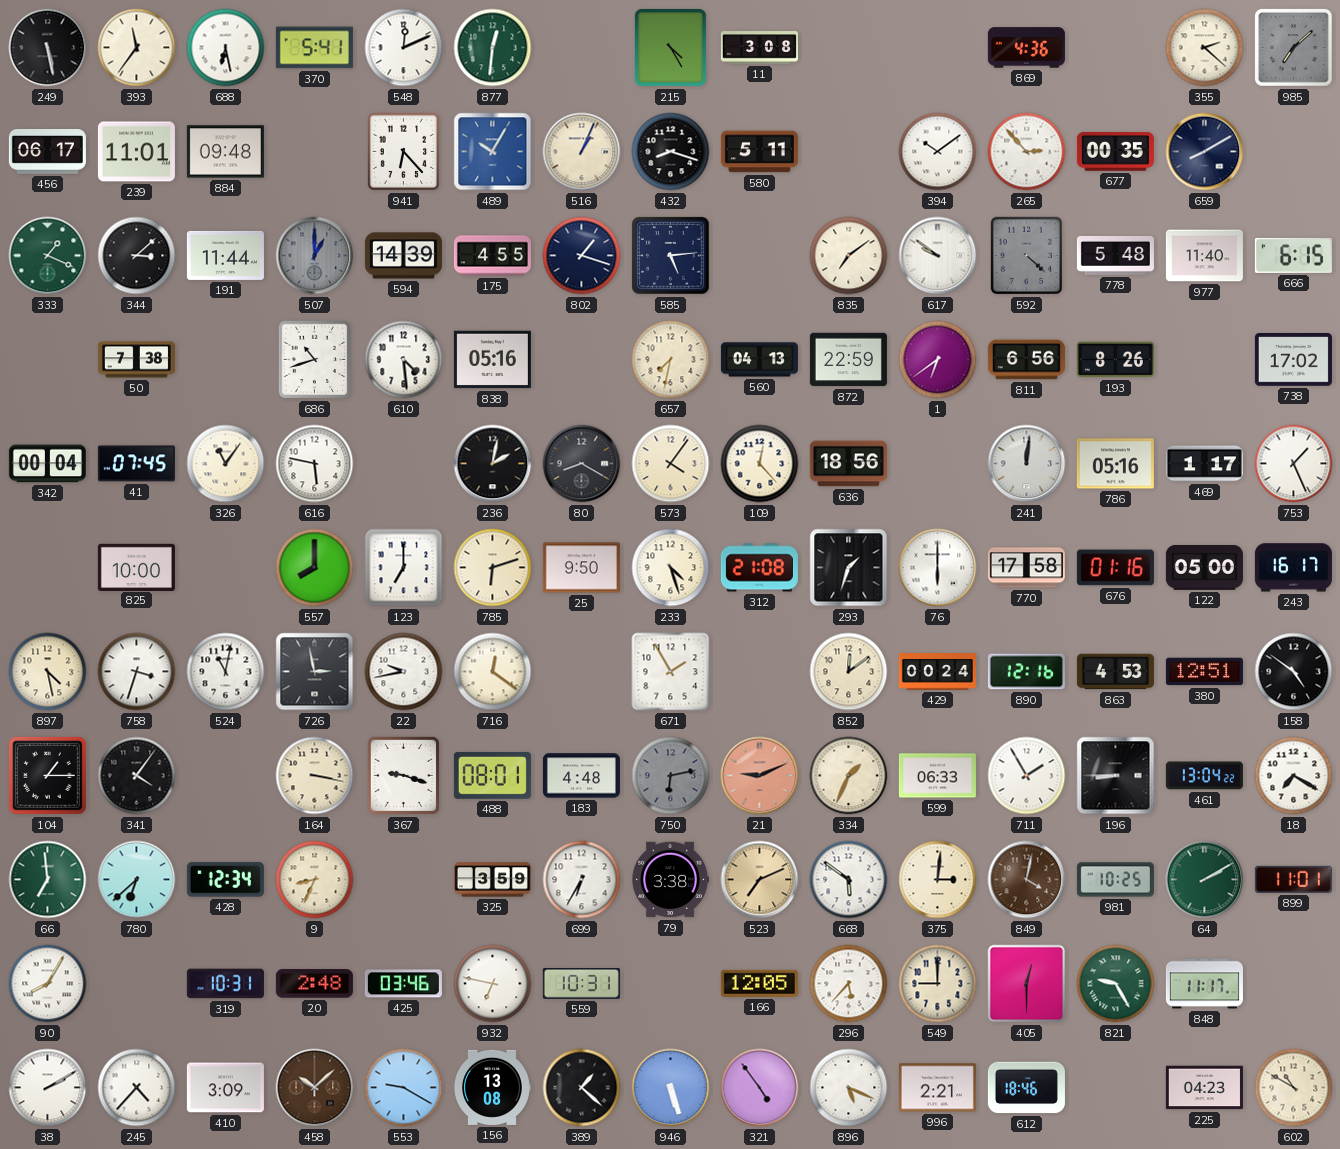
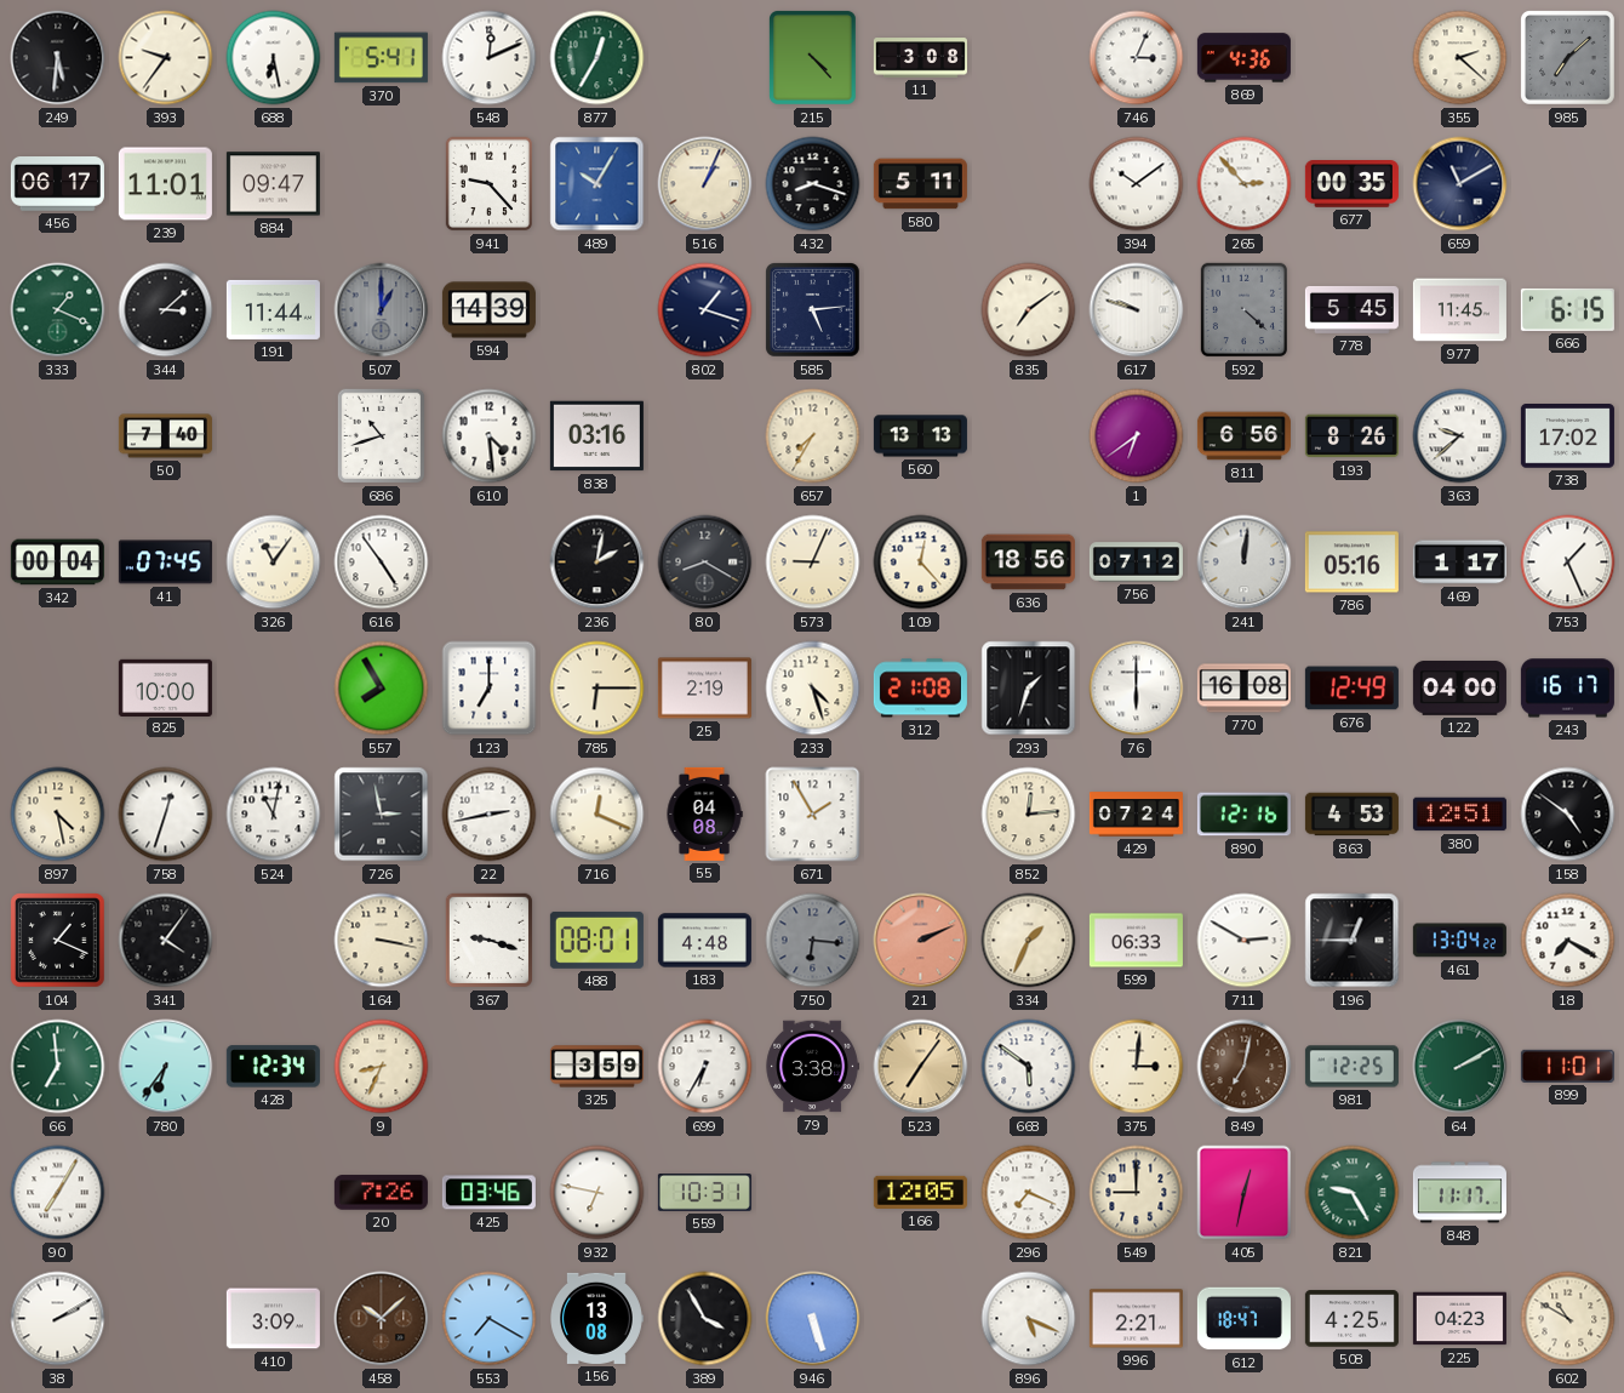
249: 5:28 -> 5:31
393: 11:36 -> 9:36
877: 12:31 -> 12:35
215: 4:25 -> 4:23
746: none -> 3:04
884: 09:48 -> 09:47
941: 6:23 -> 9:23
659: 8:10 -> 11:10
175: 4:55 -> none
617: 9:51 -> 9:48
778: 5:48 -> 5:45
977: 11:40 -> 11:45
50: 7:38 -> 7:40
838: 05:16 -> 03:16
657: 7:32 -> 7:35
560: 04:13 -> 13:13
872: 22:59 -> none
363: none -> 9:38
616: 5:47 -> 4:54
573: 4:06 -> 9:04
756: none -> 07:12
557: 8:00 -> 7:55
785: 6:12 -> 6:15
25: 9:50 -> 2:19
770: 17:58 -> 16:08
676: 01:16 -> 12:49
122: 05:00 -> 04:00
758: 3:33 -> 12:33
22: 9:43 -> 2:43
716: 12:21 -> 12:19
55: none -> 04:08
852: 12:09 -> 12:14
429: 00:24 -> 07:24
104: 1:15 -> 1:19
750: 6:13 -> 6:16
21: 9:11 -> 2:11
711: 1:55 -> 2:50
196: 8:45 -> 12:45
780: 6:38 -> 6:36
523: 7:11 -> 7:06
849: 4:02 -> 7:02
981: 10:25 -> 12:25
90: 8:05 -> 7:05
319: 10:31 -> none
20: 2:48 -> 7:26
296: 5:37 -> 7:19
405: 12:30 -> 12:32
245: 4:37 -> none
553: 9:20 -> 7:20
389: 1:22 -> 3:55
321: 4:54 -> none
612: 18:46 -> 18:47
508: none -> 4:25
